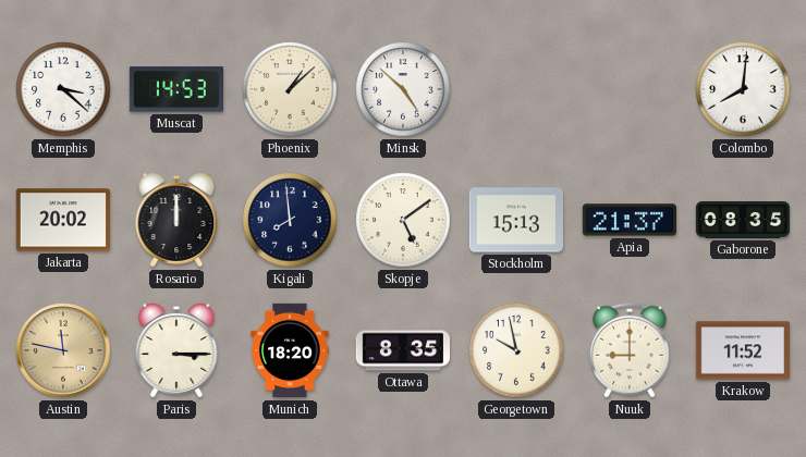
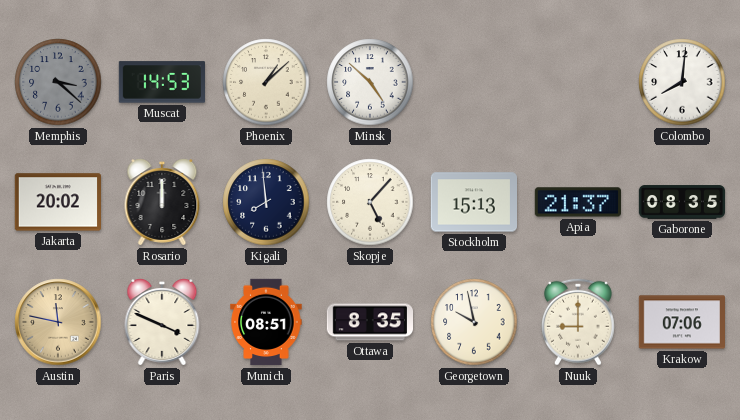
Memphis dial: white -> grey
Skopje: 5:09 -> 5:07
Paris: 3:15 -> 3:49
Munich: 18:20 -> 08:51
Krakow: 11:52 -> 07:06
